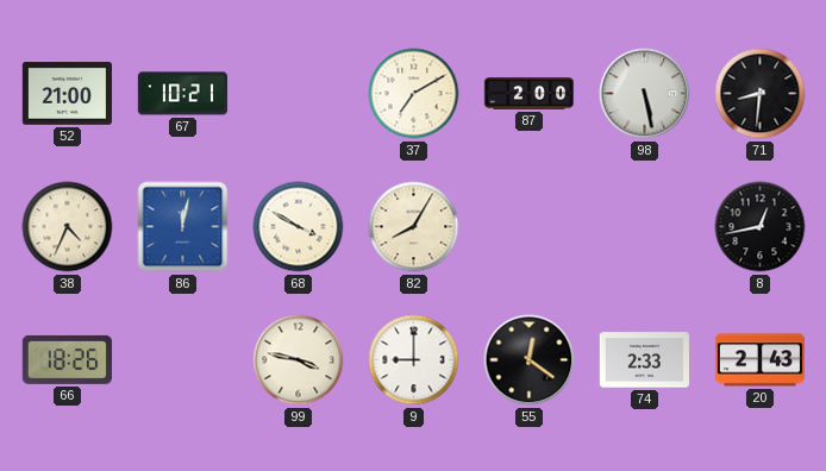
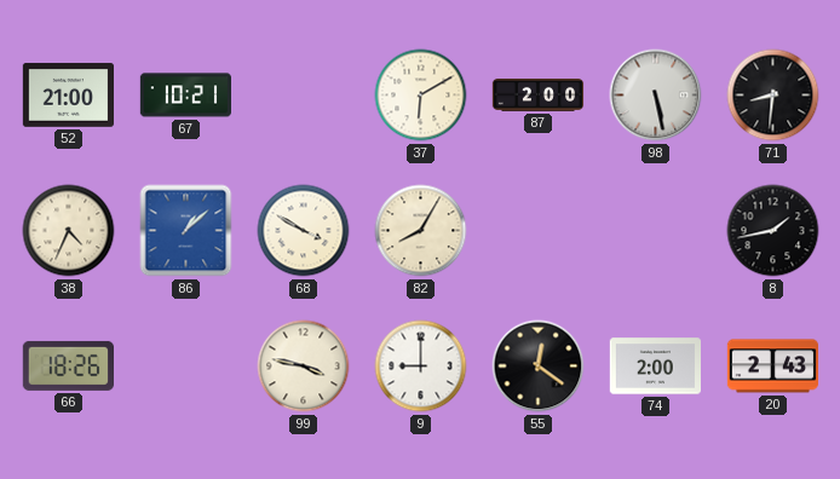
37: 7:10 -> 6:10
86: 12:02 -> 1:08
8: 12:43 -> 1:43
74: 2:33 -> 2:00
